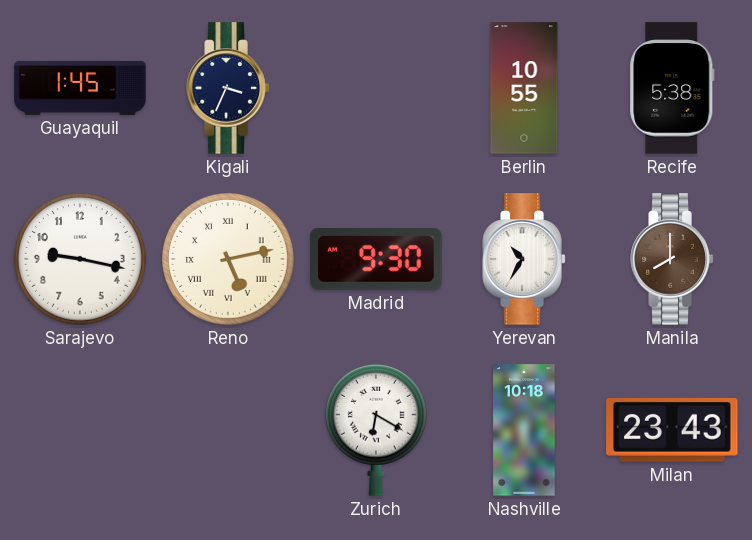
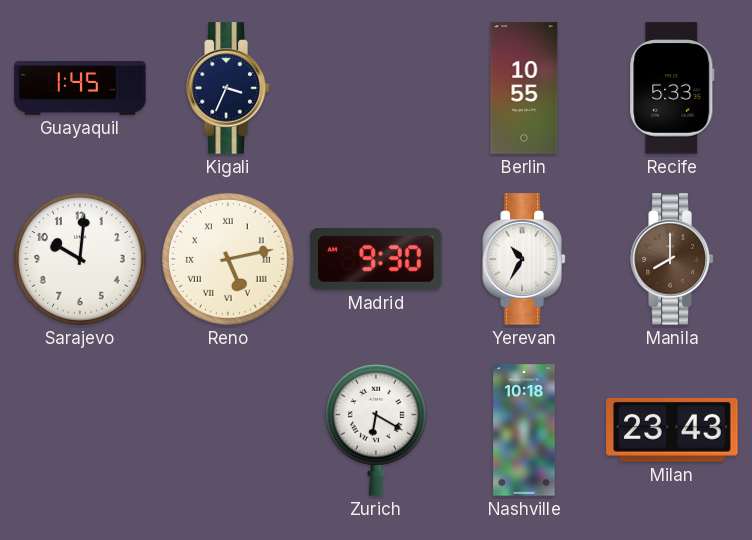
Recife: 5:38 -> 5:33
Sarajevo: 9:17 -> 10:01
